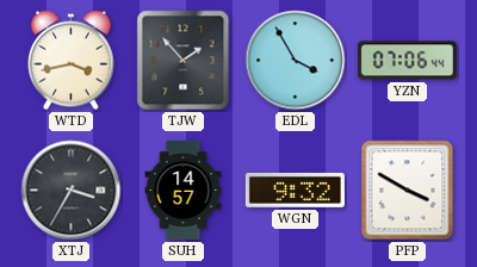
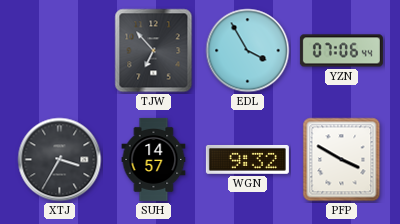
WTD: 3:43 -> none
TJW: 1:53 -> 6:53
